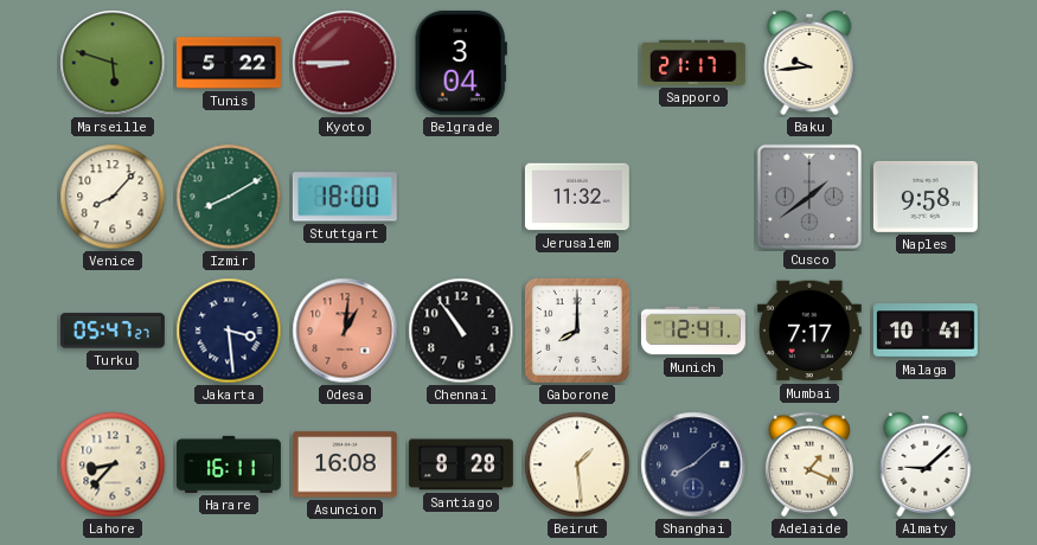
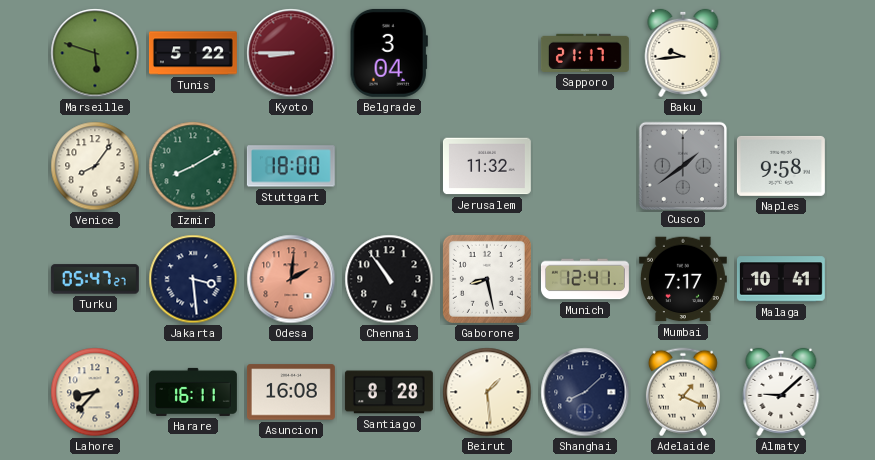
Venice: 8:07 -> 8:06
Odesa: 1:01 -> 2:01
Gaborone: 8:00 -> 8:28
